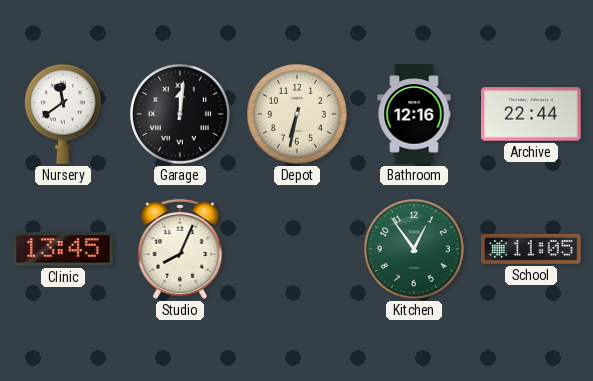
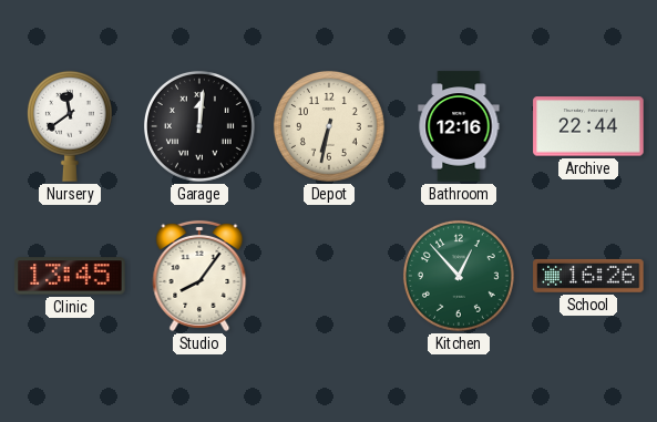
Studio: 8:04 -> 8:06
Kitchen: 12:54 -> 12:53
School: 11:05 -> 16:26
